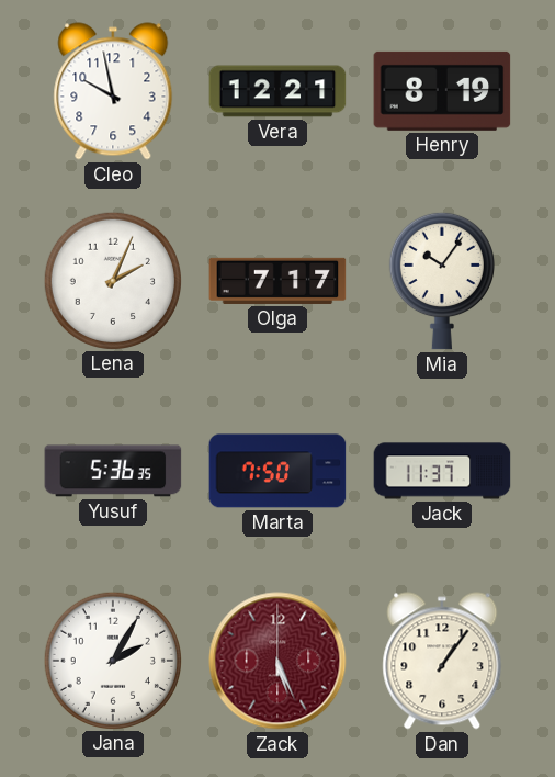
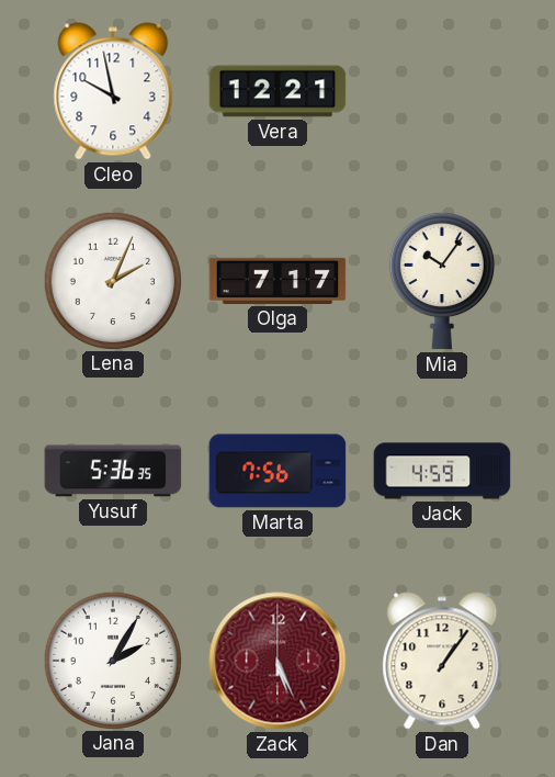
Henry: 8:19 -> none
Marta: 7:50 -> 7:56
Jack: 11:37 -> 4:59
